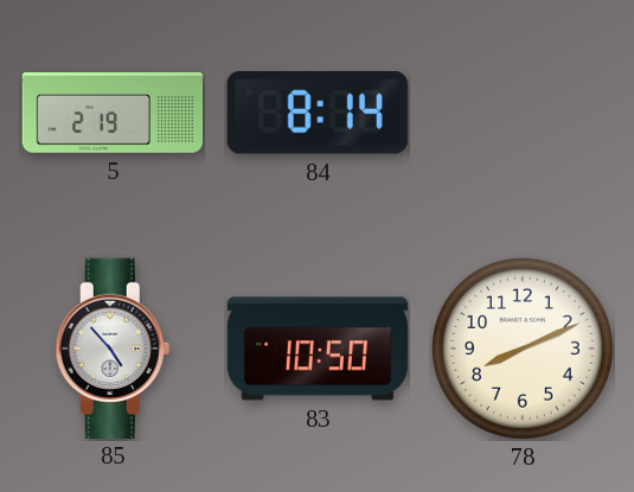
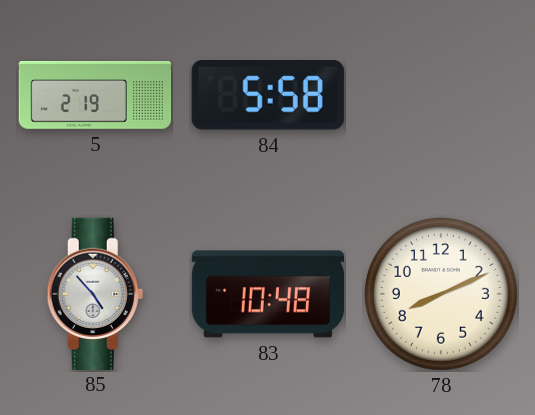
84: 8:14 -> 5:58
83: 10:50 -> 10:48
